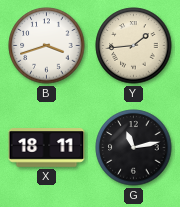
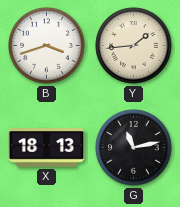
X: 18:11 -> 18:13
